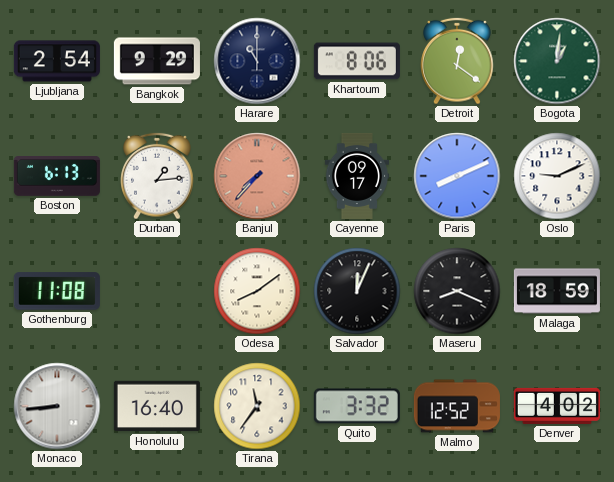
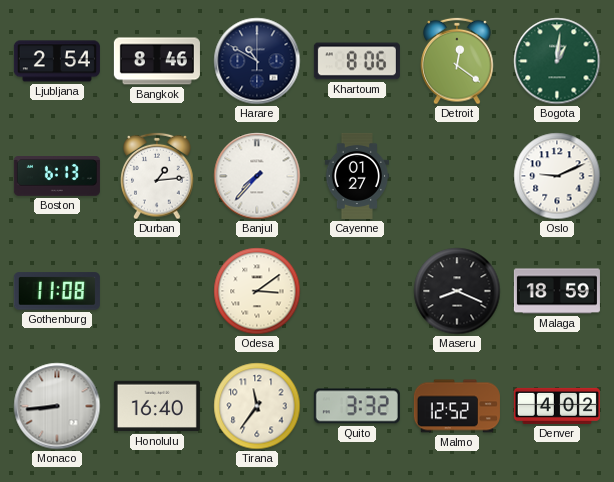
Bangkok: 9:29 -> 8:46
Harare: 11:00 -> 10:50
Banjul dial: salmon -> white
Cayenne: 09:17 -> 01:27
Paris: 8:11 -> none
Odesa: 8:09 -> 3:09
Salvador: 12:04 -> none
